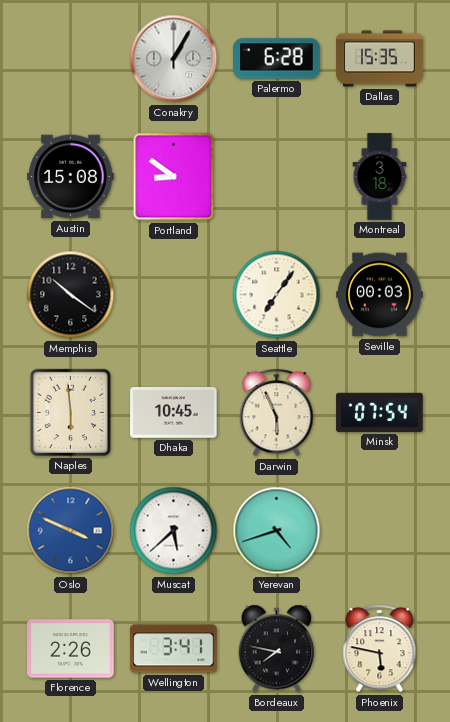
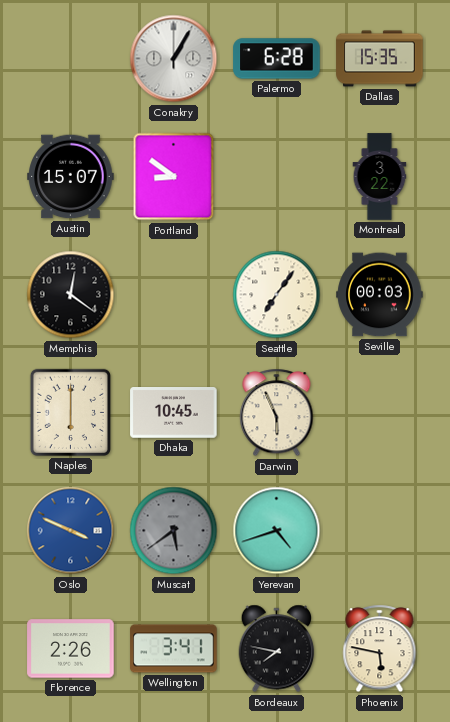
Austin: 15:08 -> 15:07
Montreal: 3:18 -> 3:22
Memphis: 10:21 -> 12:21
Naples: 5:59 -> 6:00
Minsk: 07:54 -> none
Muscat: 5:38 -> 5:39
Muscat dial: white -> grey
